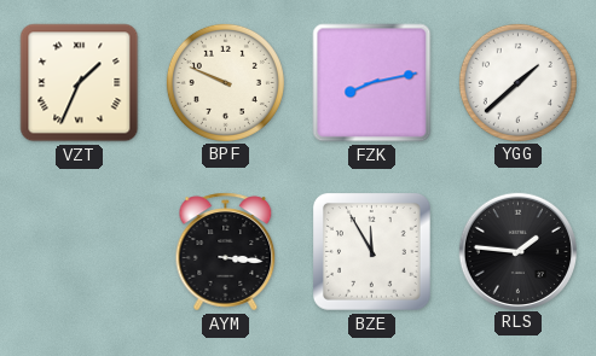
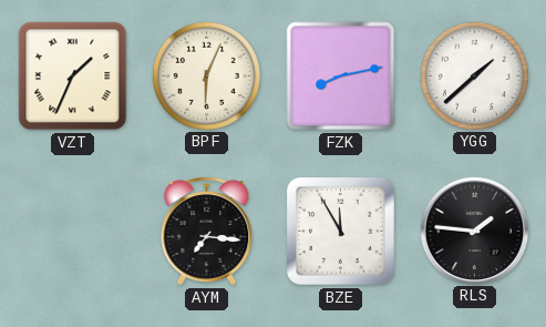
BPF: 9:49 -> 6:04
AYM: 3:16 -> 7:16
